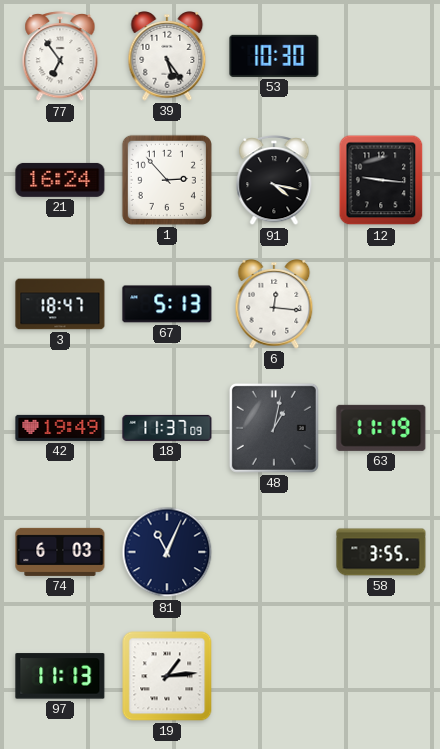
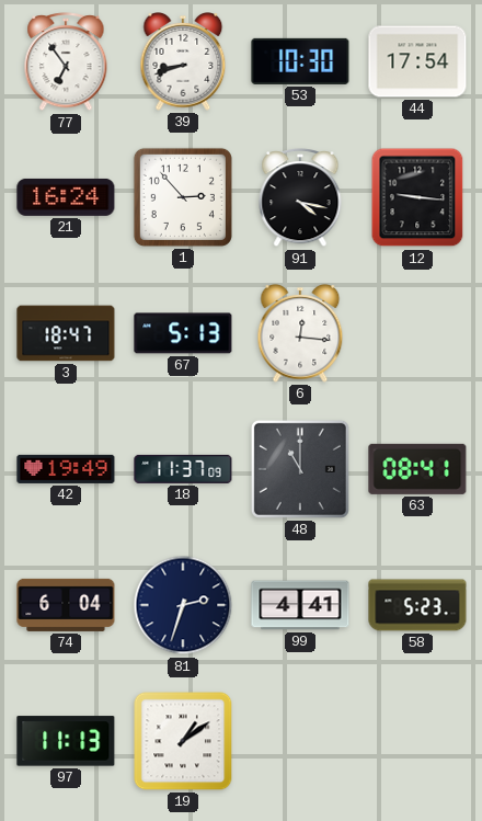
39: 5:24 -> 8:42
44: none -> 17:54
48: 1:02 -> 11:00
63: 11:19 -> 08:41
74: 6:03 -> 6:04
81: 11:04 -> 2:33
99: none -> 4:41
58: 3:55 -> 5:23
19: 1:14 -> 1:09
